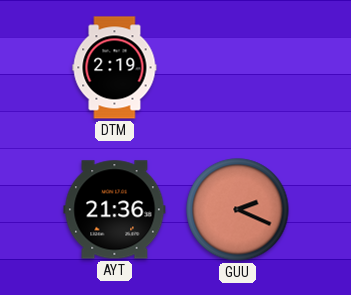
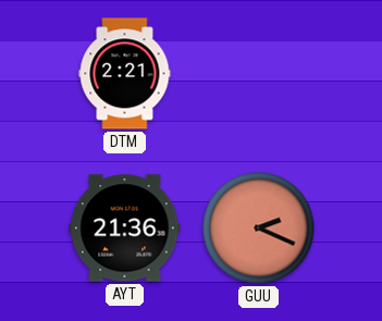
DTM: 2:19 -> 2:21
